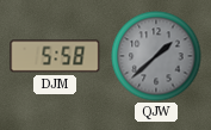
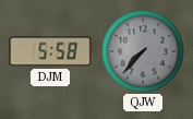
QJW: 1:38 -> 7:37
